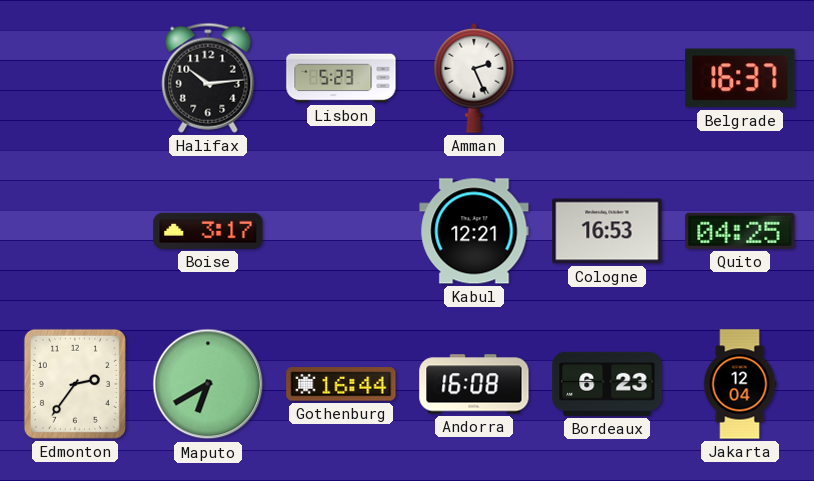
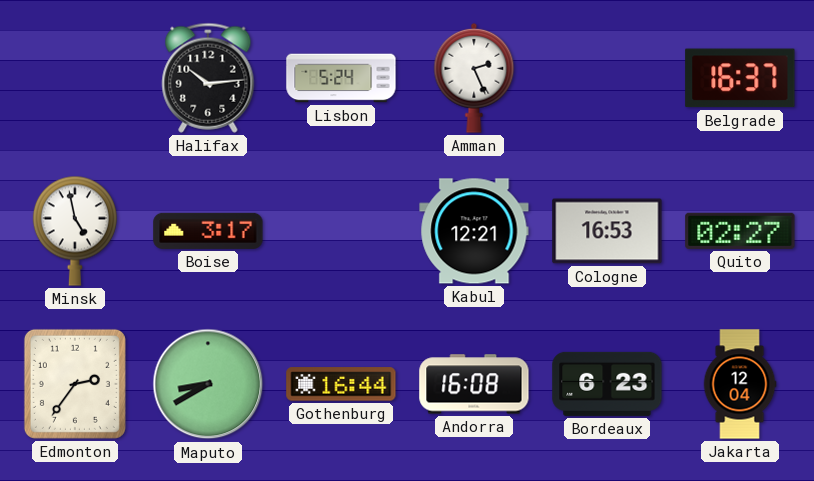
Lisbon: 5:23 -> 5:24
Minsk: none -> 4:58
Quito: 04:25 -> 02:27
Maputo: 6:40 -> 8:40
